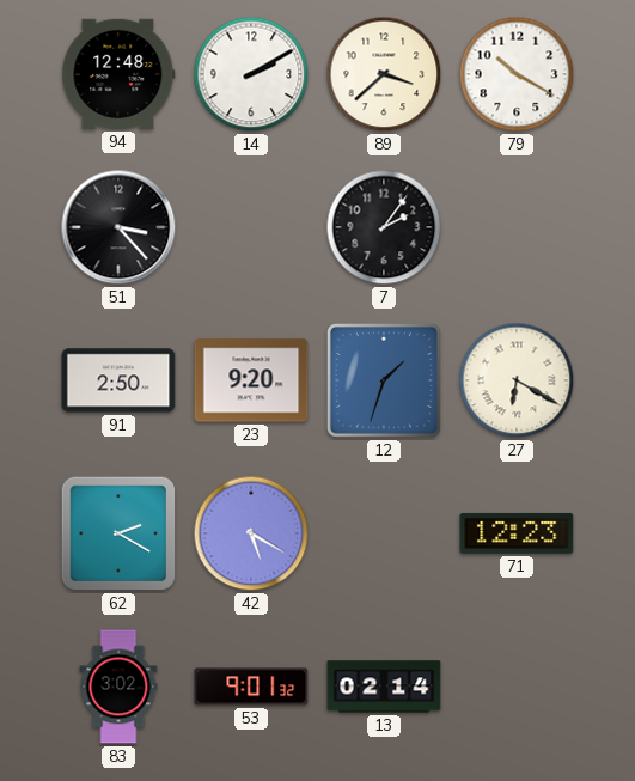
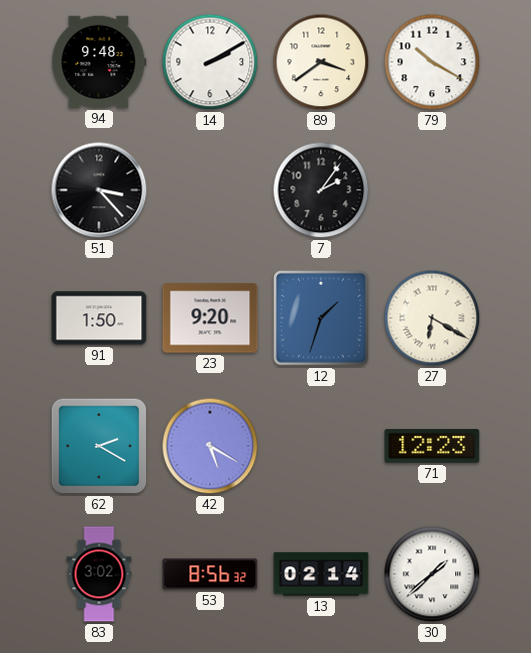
94: 12:48 -> 9:48
89: 3:38 -> 3:39
91: 2:50 -> 1:50
53: 9:01 -> 8:56
30: none -> 1:38
